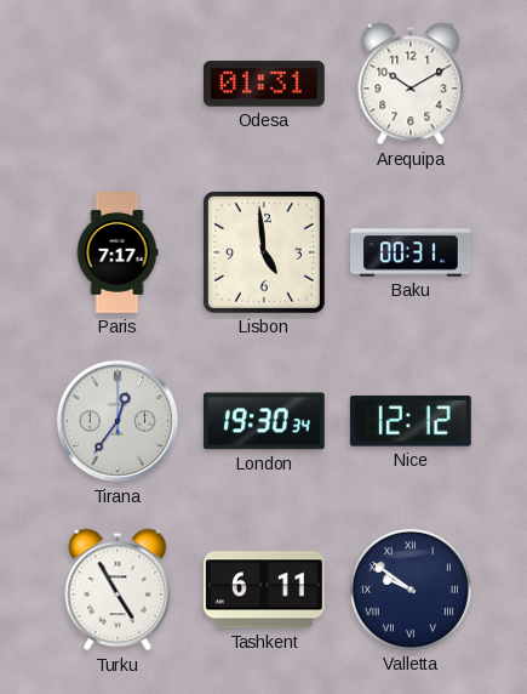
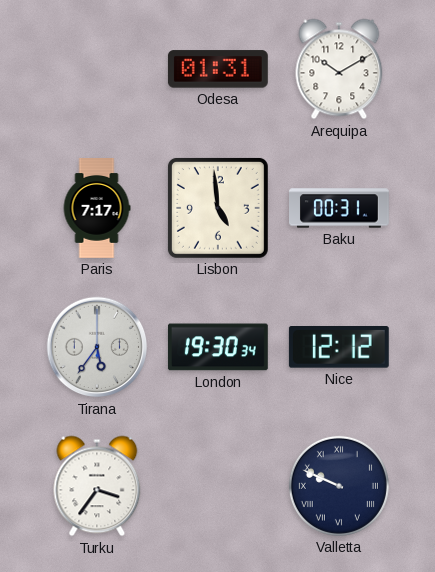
Tirana: 12:36 -> 5:36
Turku: 4:55 -> 3:36
Tashkent: 6:11 -> none
Valletta: 9:51 -> 9:49
